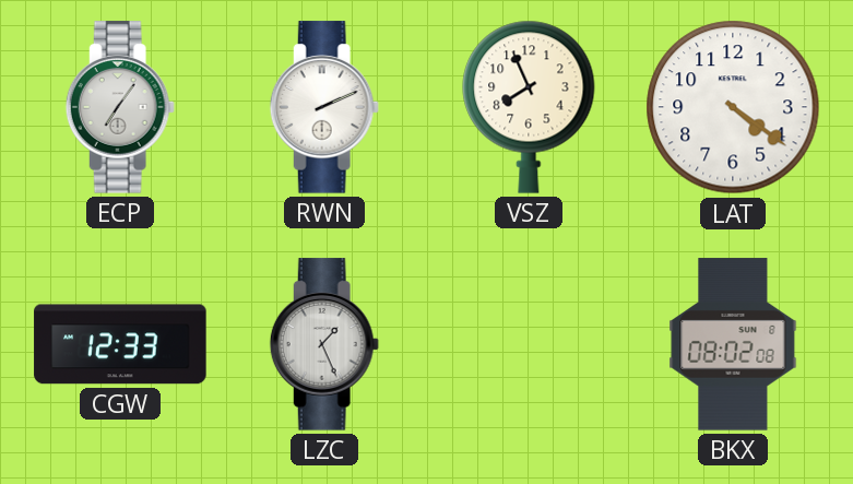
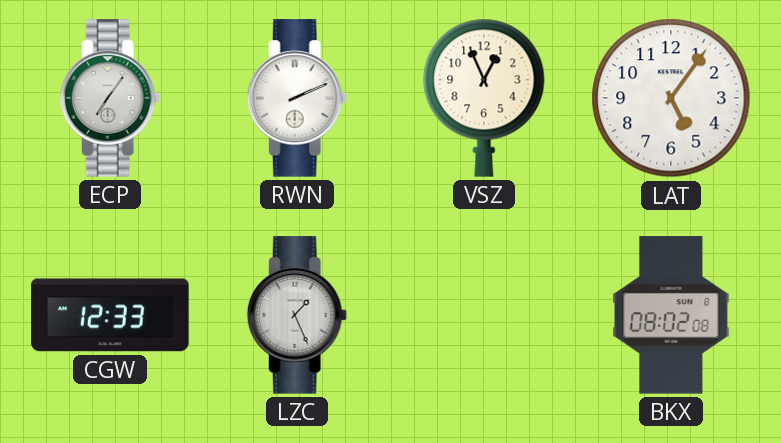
VSZ: 7:56 -> 12:56
LAT: 4:21 -> 5:06
